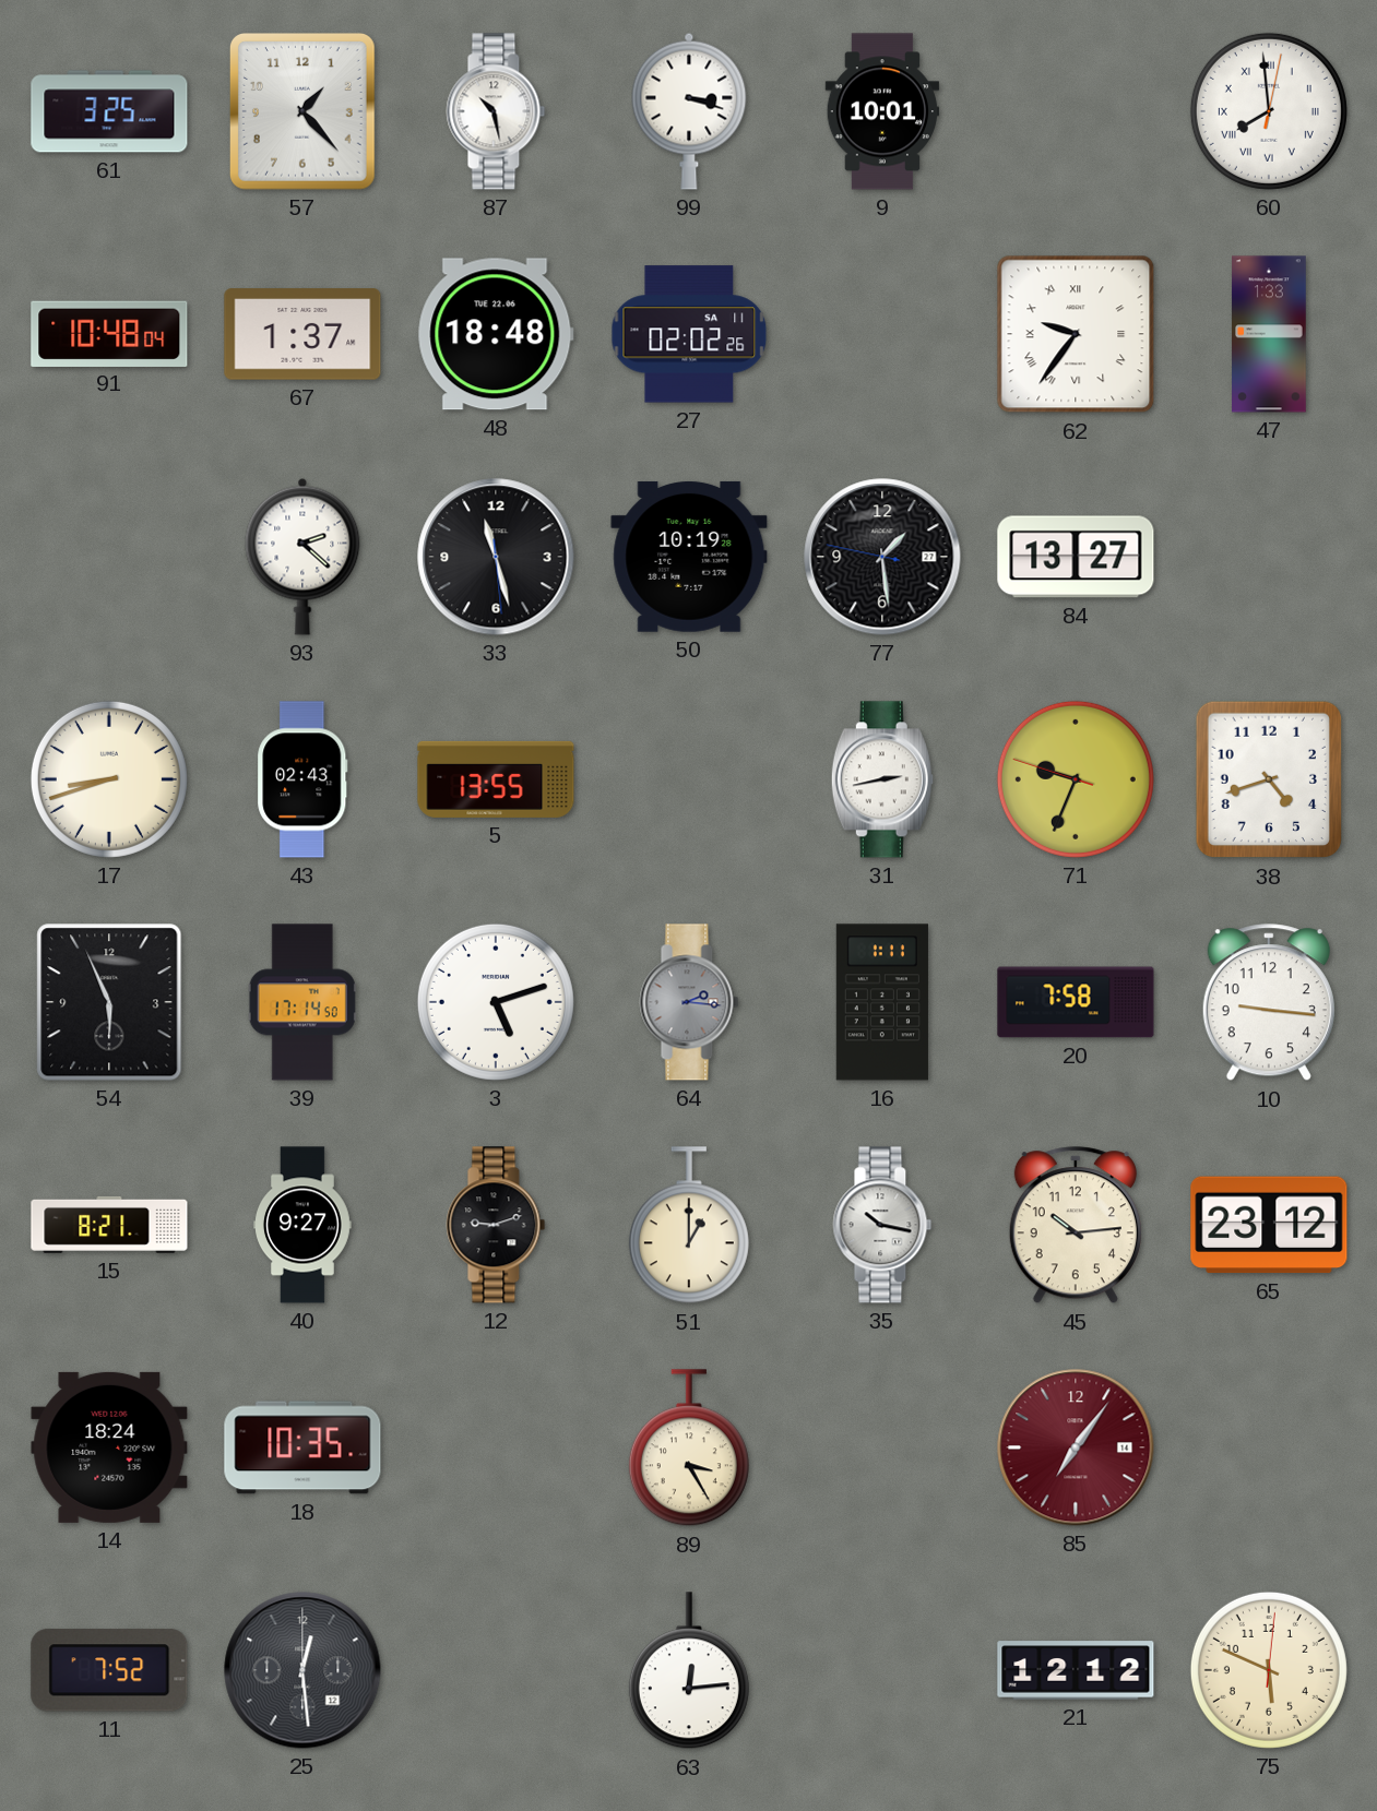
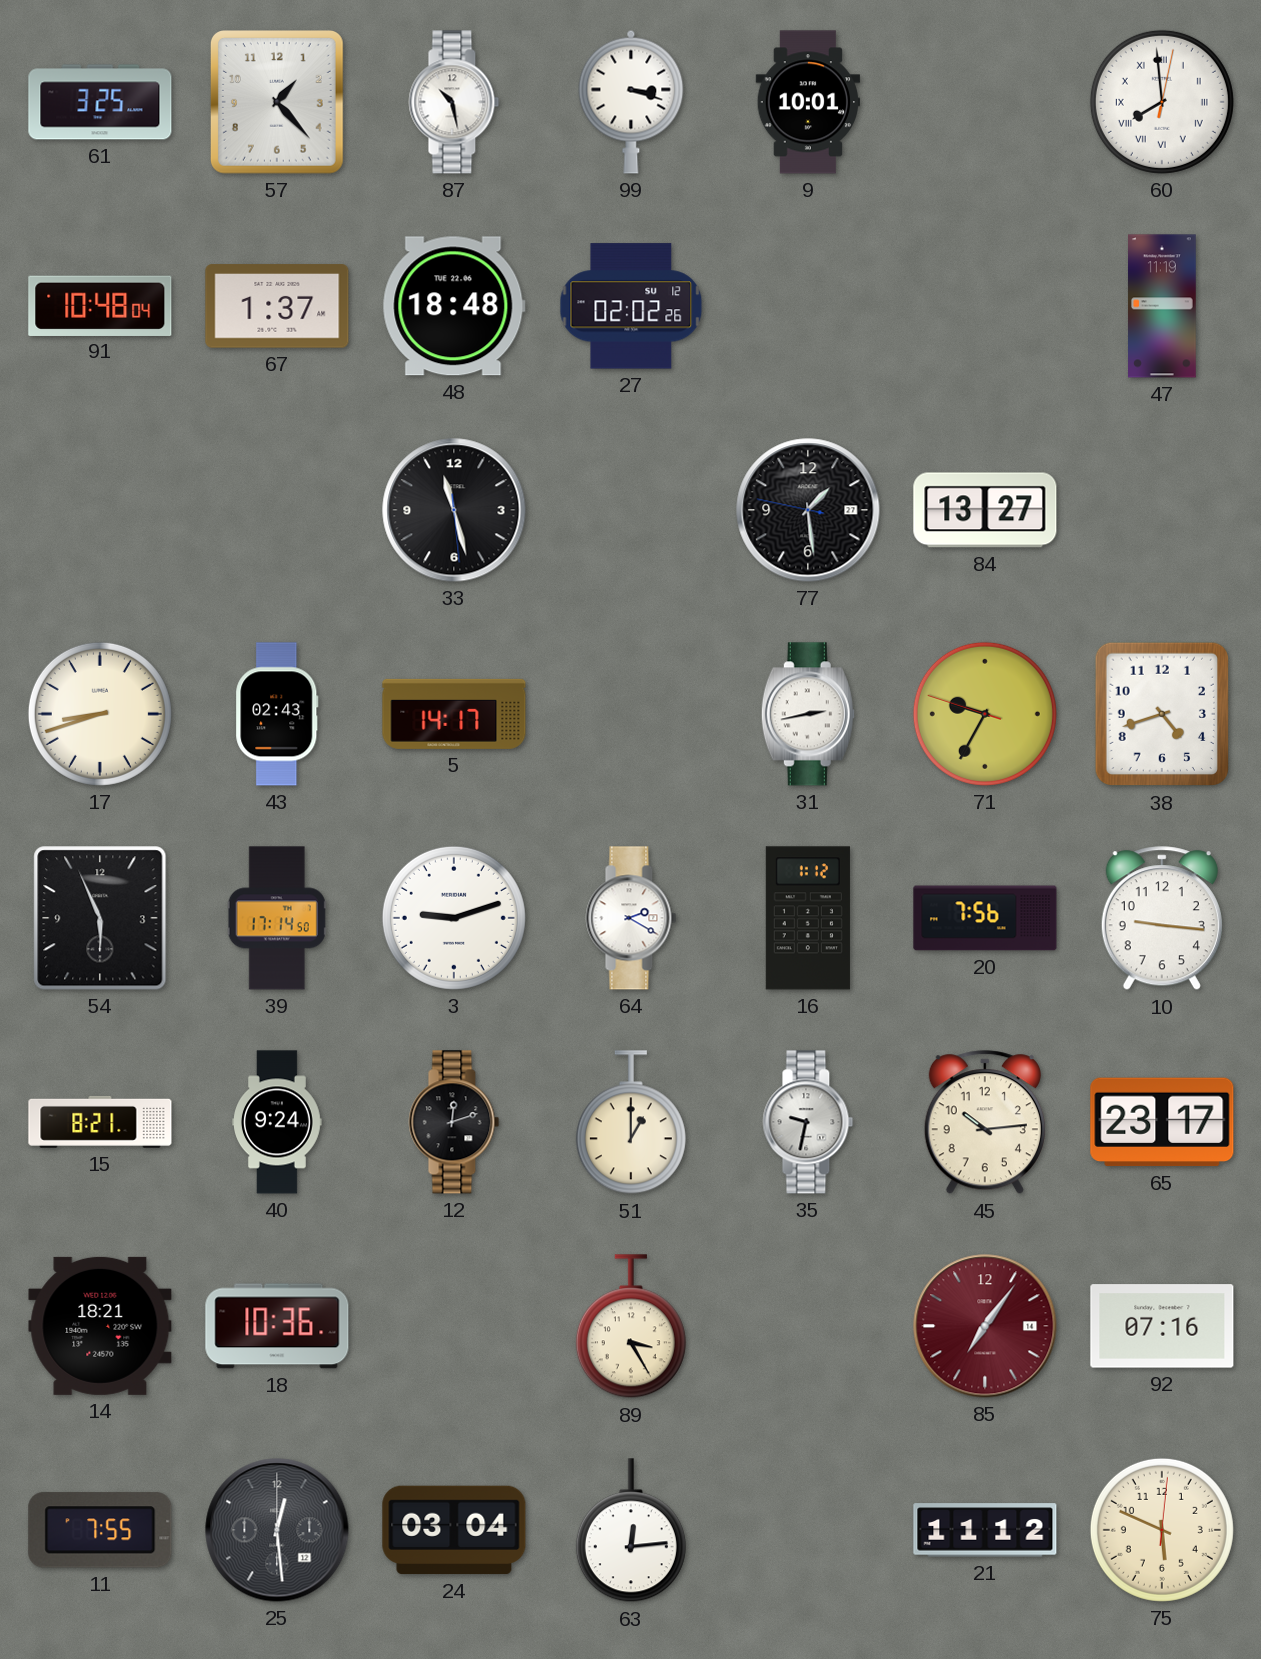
27 date: SA 11 -> SU 12
62: 9:36 -> none
47: 1:33 -> 11:19
93: 2:22 -> none
50: 10:19 -> none
5: 13:55 -> 14:17
71: 9:33 -> 9:34
3: 5:12 -> 9:12
64: 2:16 -> 2:20
64 dial: grey -> white
16: 1:11 -> 1:12
20: 7:58 -> 7:56
40: 9:27 -> 9:24
12: 9:12 -> 12:12
35: 10:17 -> 9:32
65: 23:12 -> 23:17
14: 18:24 -> 18:21
18: 10:35 -> 10:36
92: none -> 07:16
11: 7:52 -> 7:55
24: none -> 03:04
21: 12:12 -> 11:12
